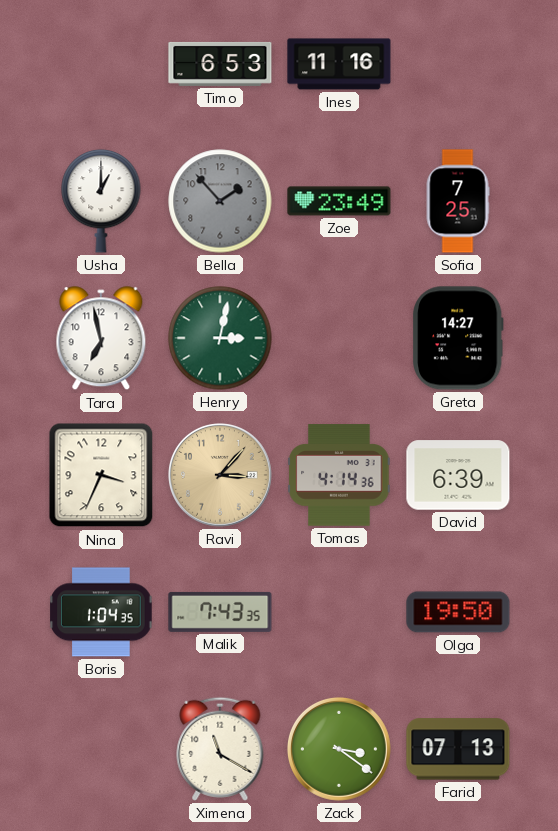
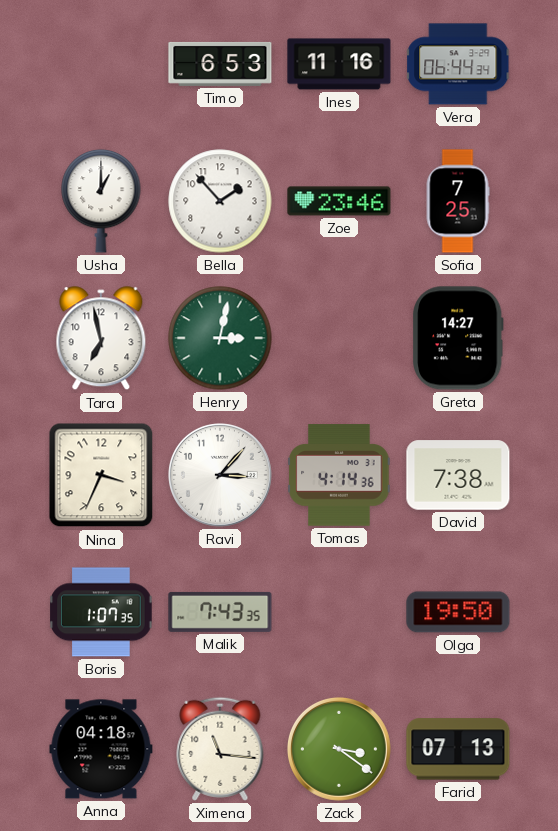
Vera: none -> 06:44
Bella dial: grey -> white
Zoe: 23:49 -> 23:46
Ravi dial: champagne -> white
David: 6:39 -> 7:38
Boris: 1:04 -> 1:07
Anna: none -> 04:18
Ximena: 11:20 -> 11:16
